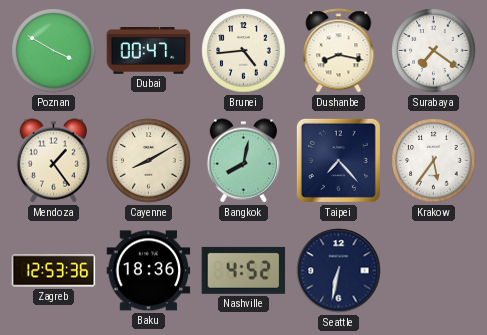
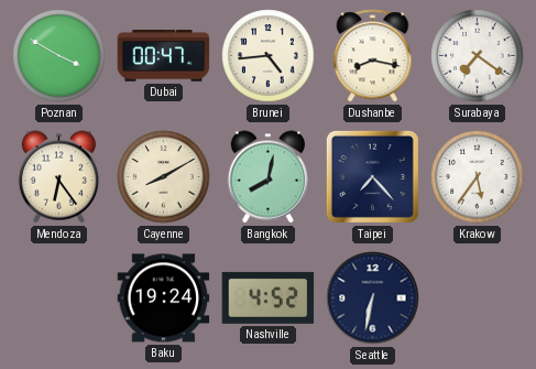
Mendoza: 1:24 -> 6:24
Zagreb: 12:53 -> none
Baku: 18:36 -> 19:24
